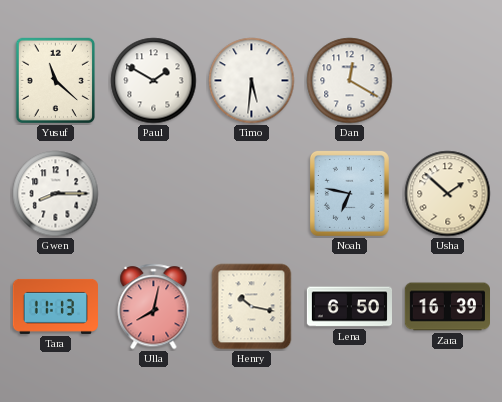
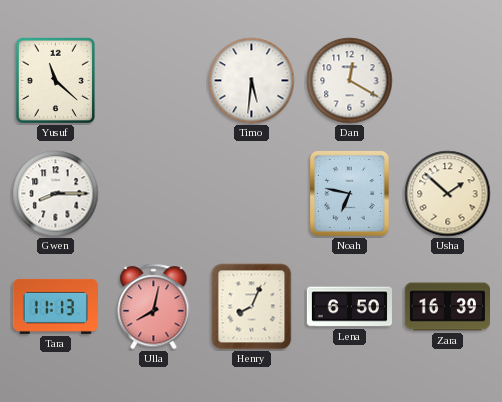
Paul: 1:50 -> none
Henry: 10:17 -> 8:04
